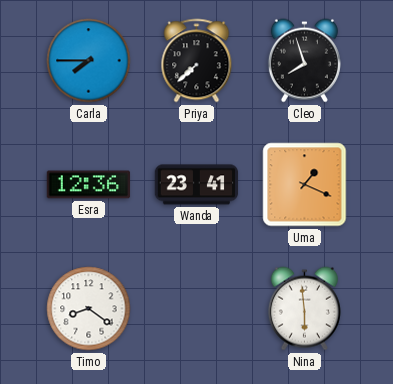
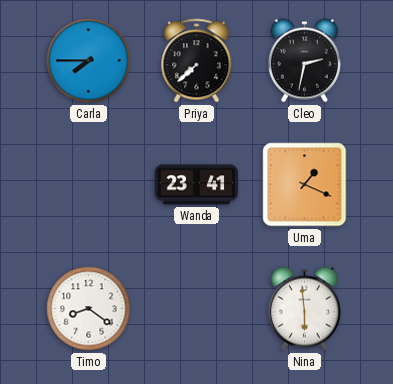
Cleo: 7:57 -> 2:32
Esra: 12:36 -> none
